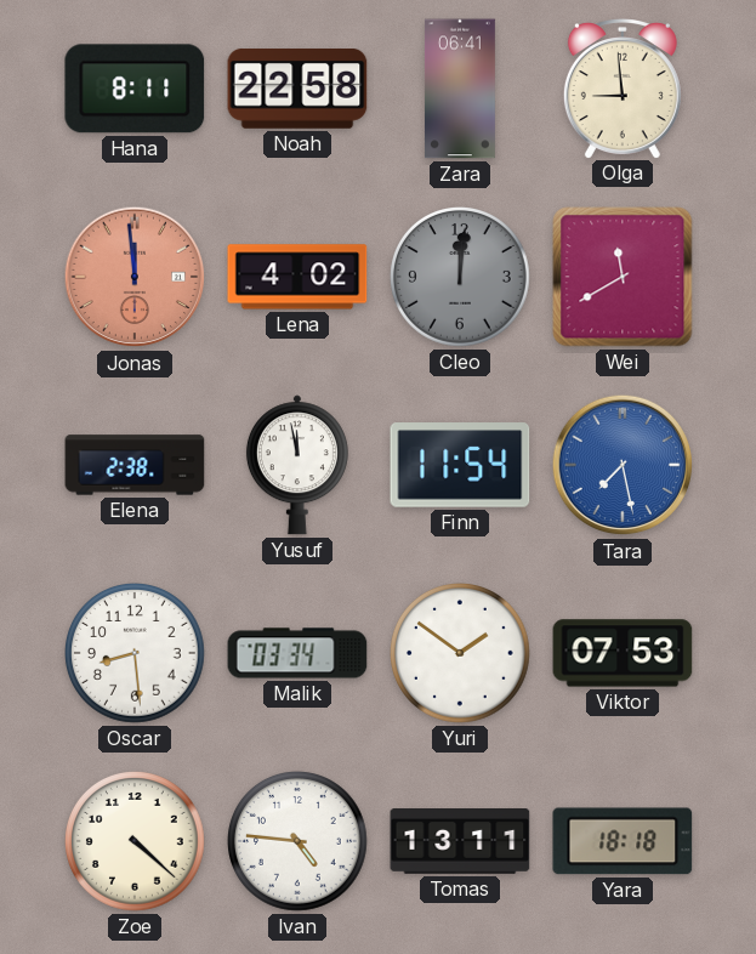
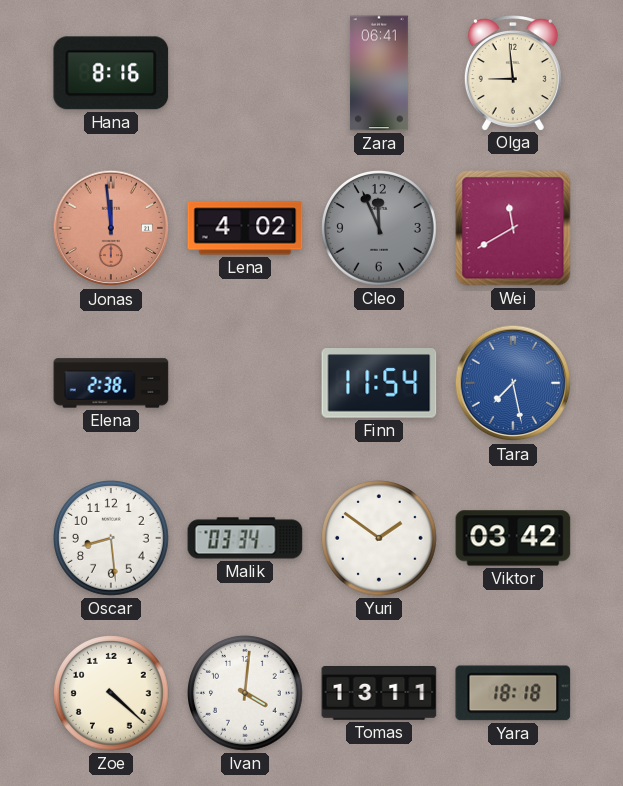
Hana: 8:11 -> 8:16
Noah: 22:58 -> none
Cleo: 12:01 -> 11:56
Yusuf: 11:58 -> none
Viktor: 07:53 -> 03:42
Ivan: 4:46 -> 4:01
